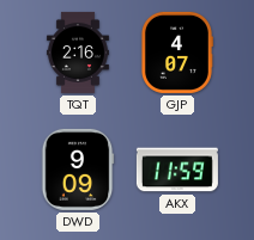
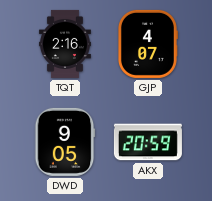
DWD: 9:09 -> 9:05
AKX: 11:59 -> 20:59
